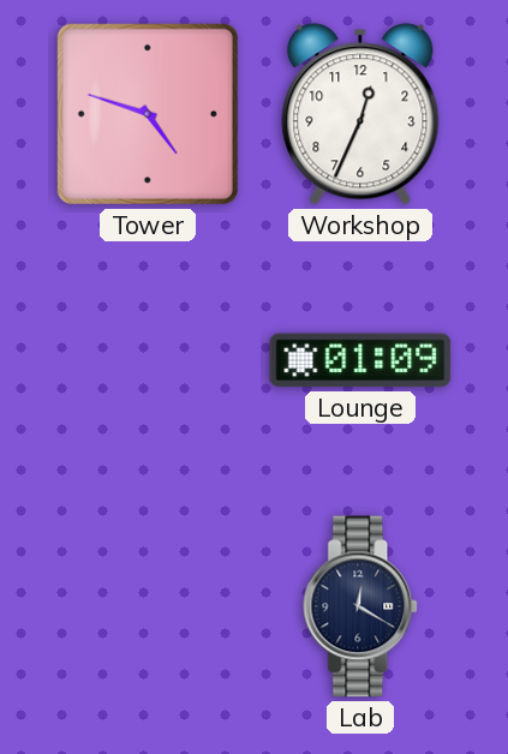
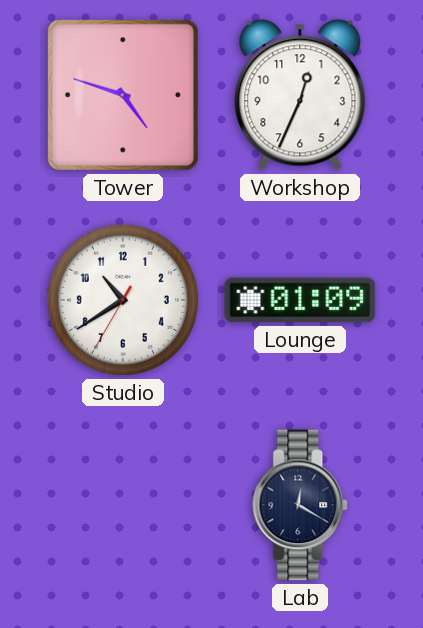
Studio: none -> 10:39
